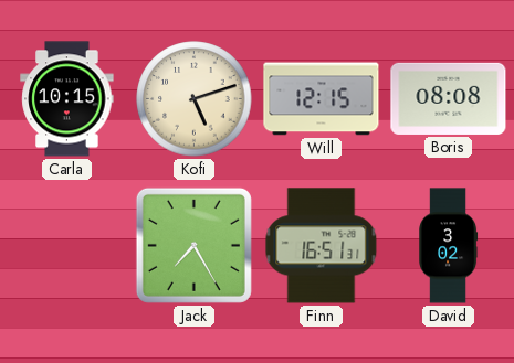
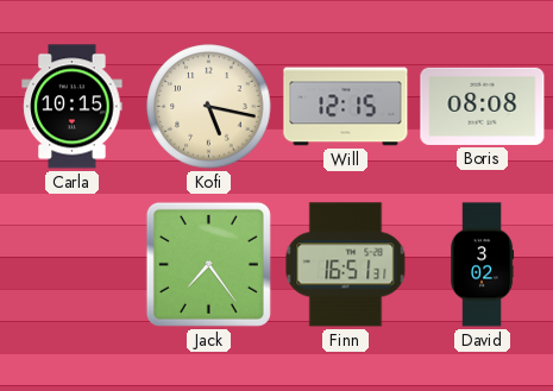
Kofi: 5:12 -> 5:17
Jack: 7:25 -> 7:24
